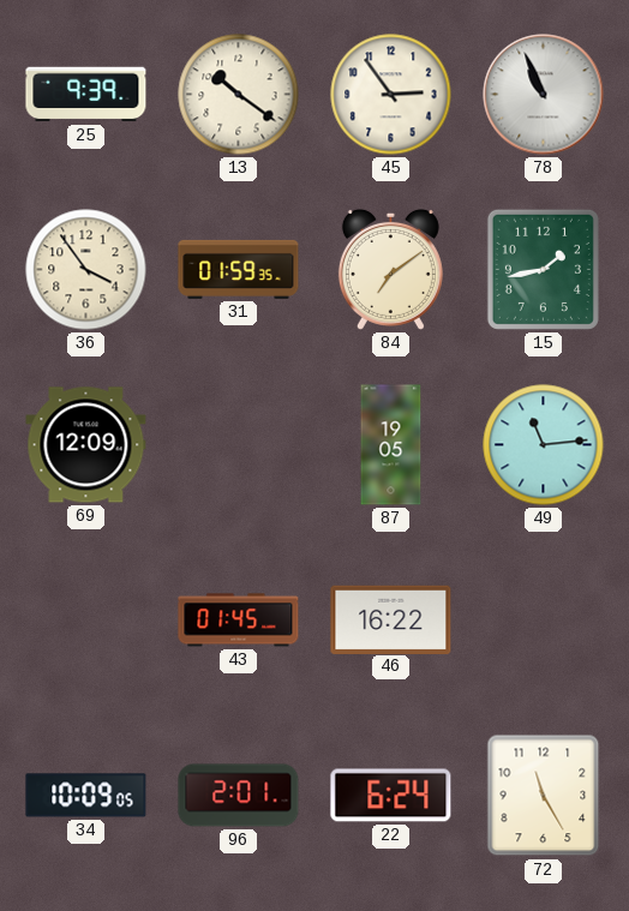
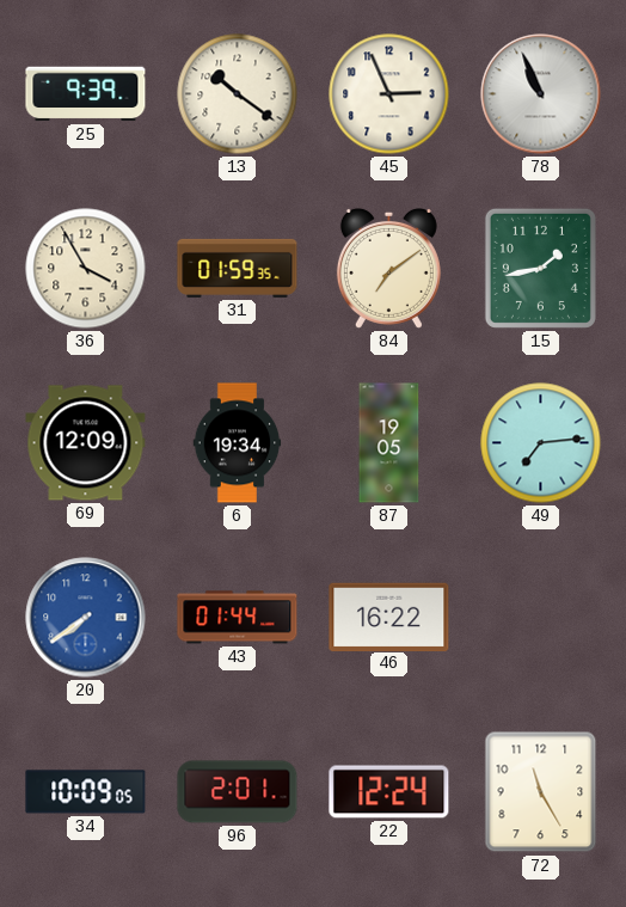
45: 2:54 -> 2:56
36: 3:54 -> 3:55
6: none -> 19:34
49: 11:14 -> 7:14
20: none -> 7:39
43: 01:45 -> 01:44
22: 6:24 -> 12:24
